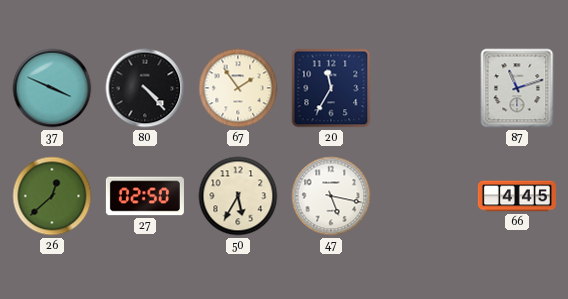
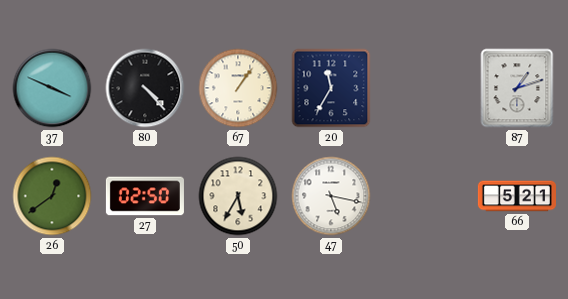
67: 1:54 -> 1:06
87: 11:12 -> 1:12
26: 12:38 -> 12:39
66: 4:45 -> 5:21
